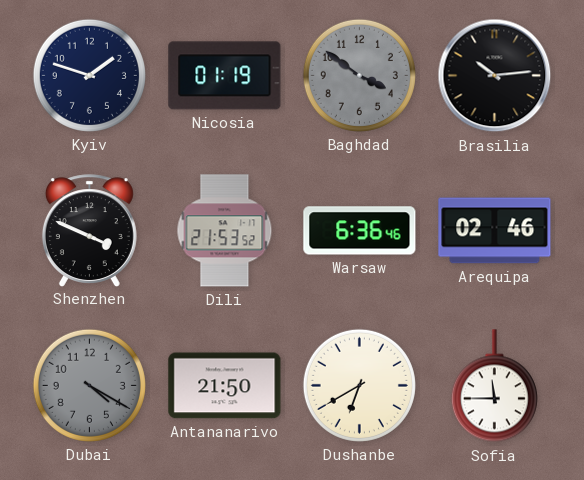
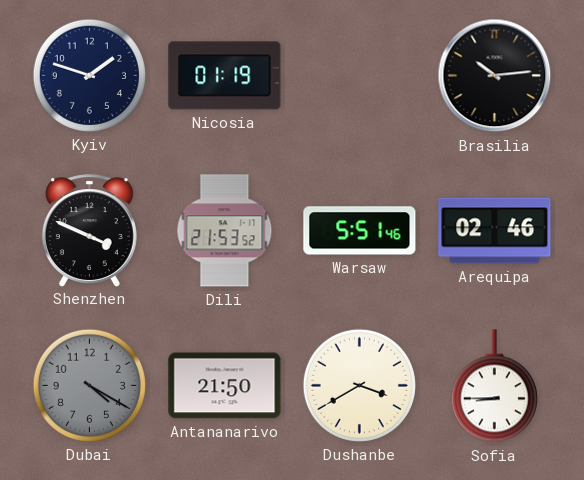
Baghdad: 3:51 -> none
Warsaw: 6:36 -> 5:51
Dushanbe: 6:40 -> 3:40
Sofia: 11:45 -> 8:45
